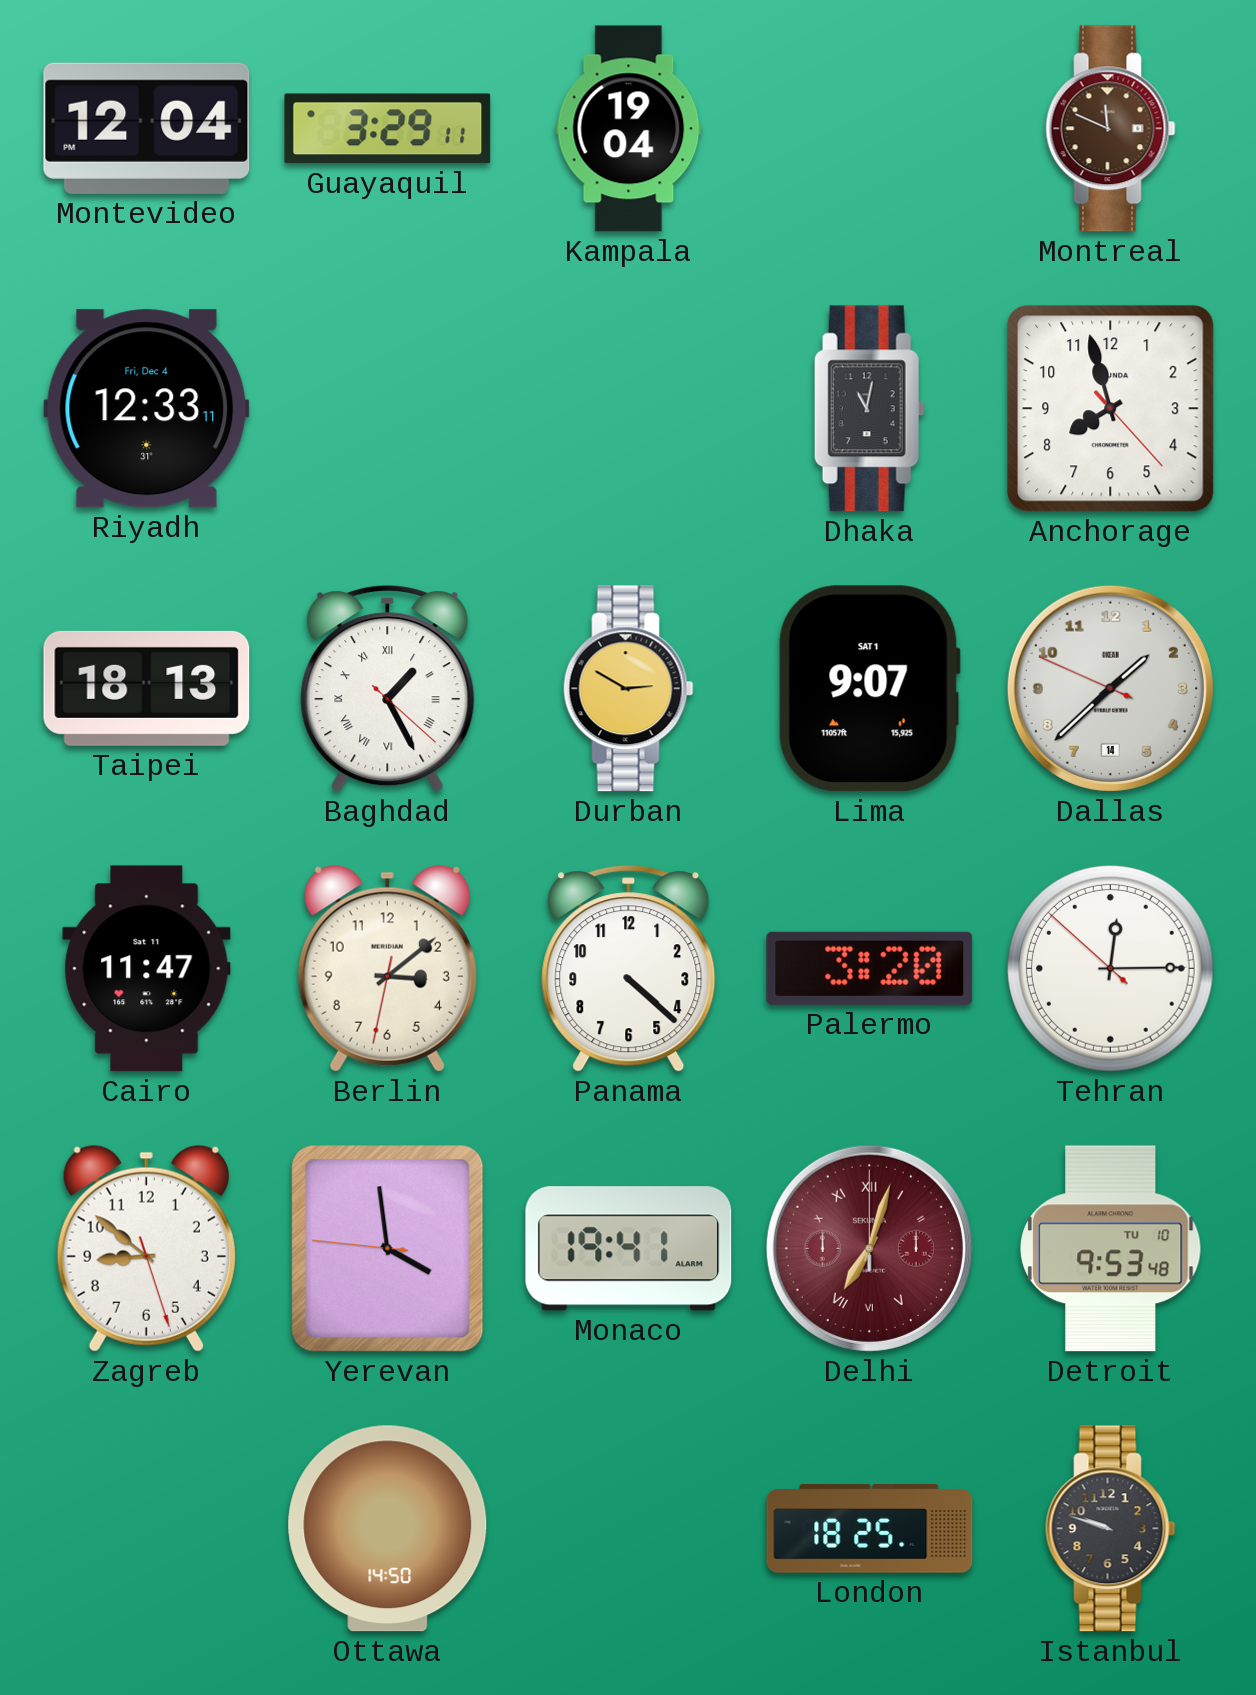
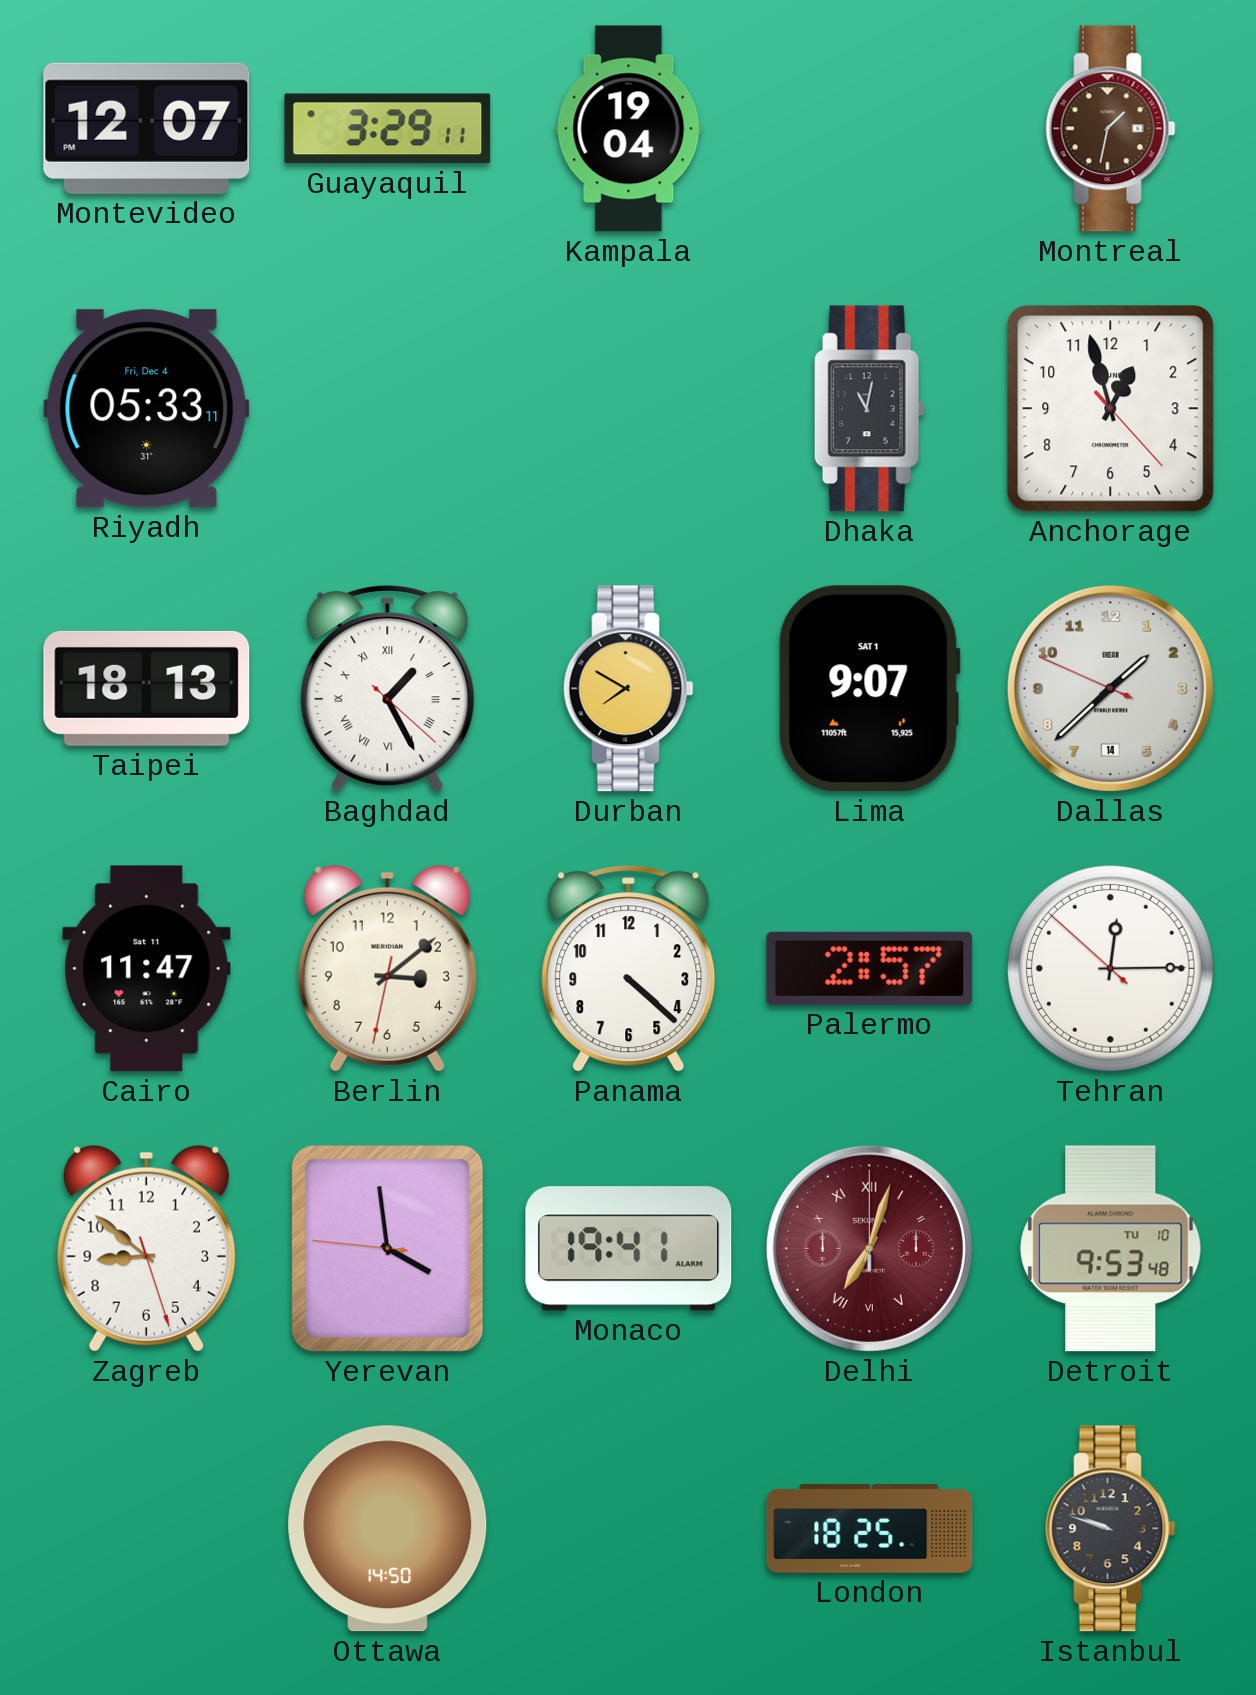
Montevideo: 12:04 -> 12:07
Montreal: 11:49 -> 1:32
Riyadh: 12:33 -> 05:33
Anchorage: 7:57 -> 12:57
Durban: 2:50 -> 7:50
Palermo: 3:20 -> 2:57
